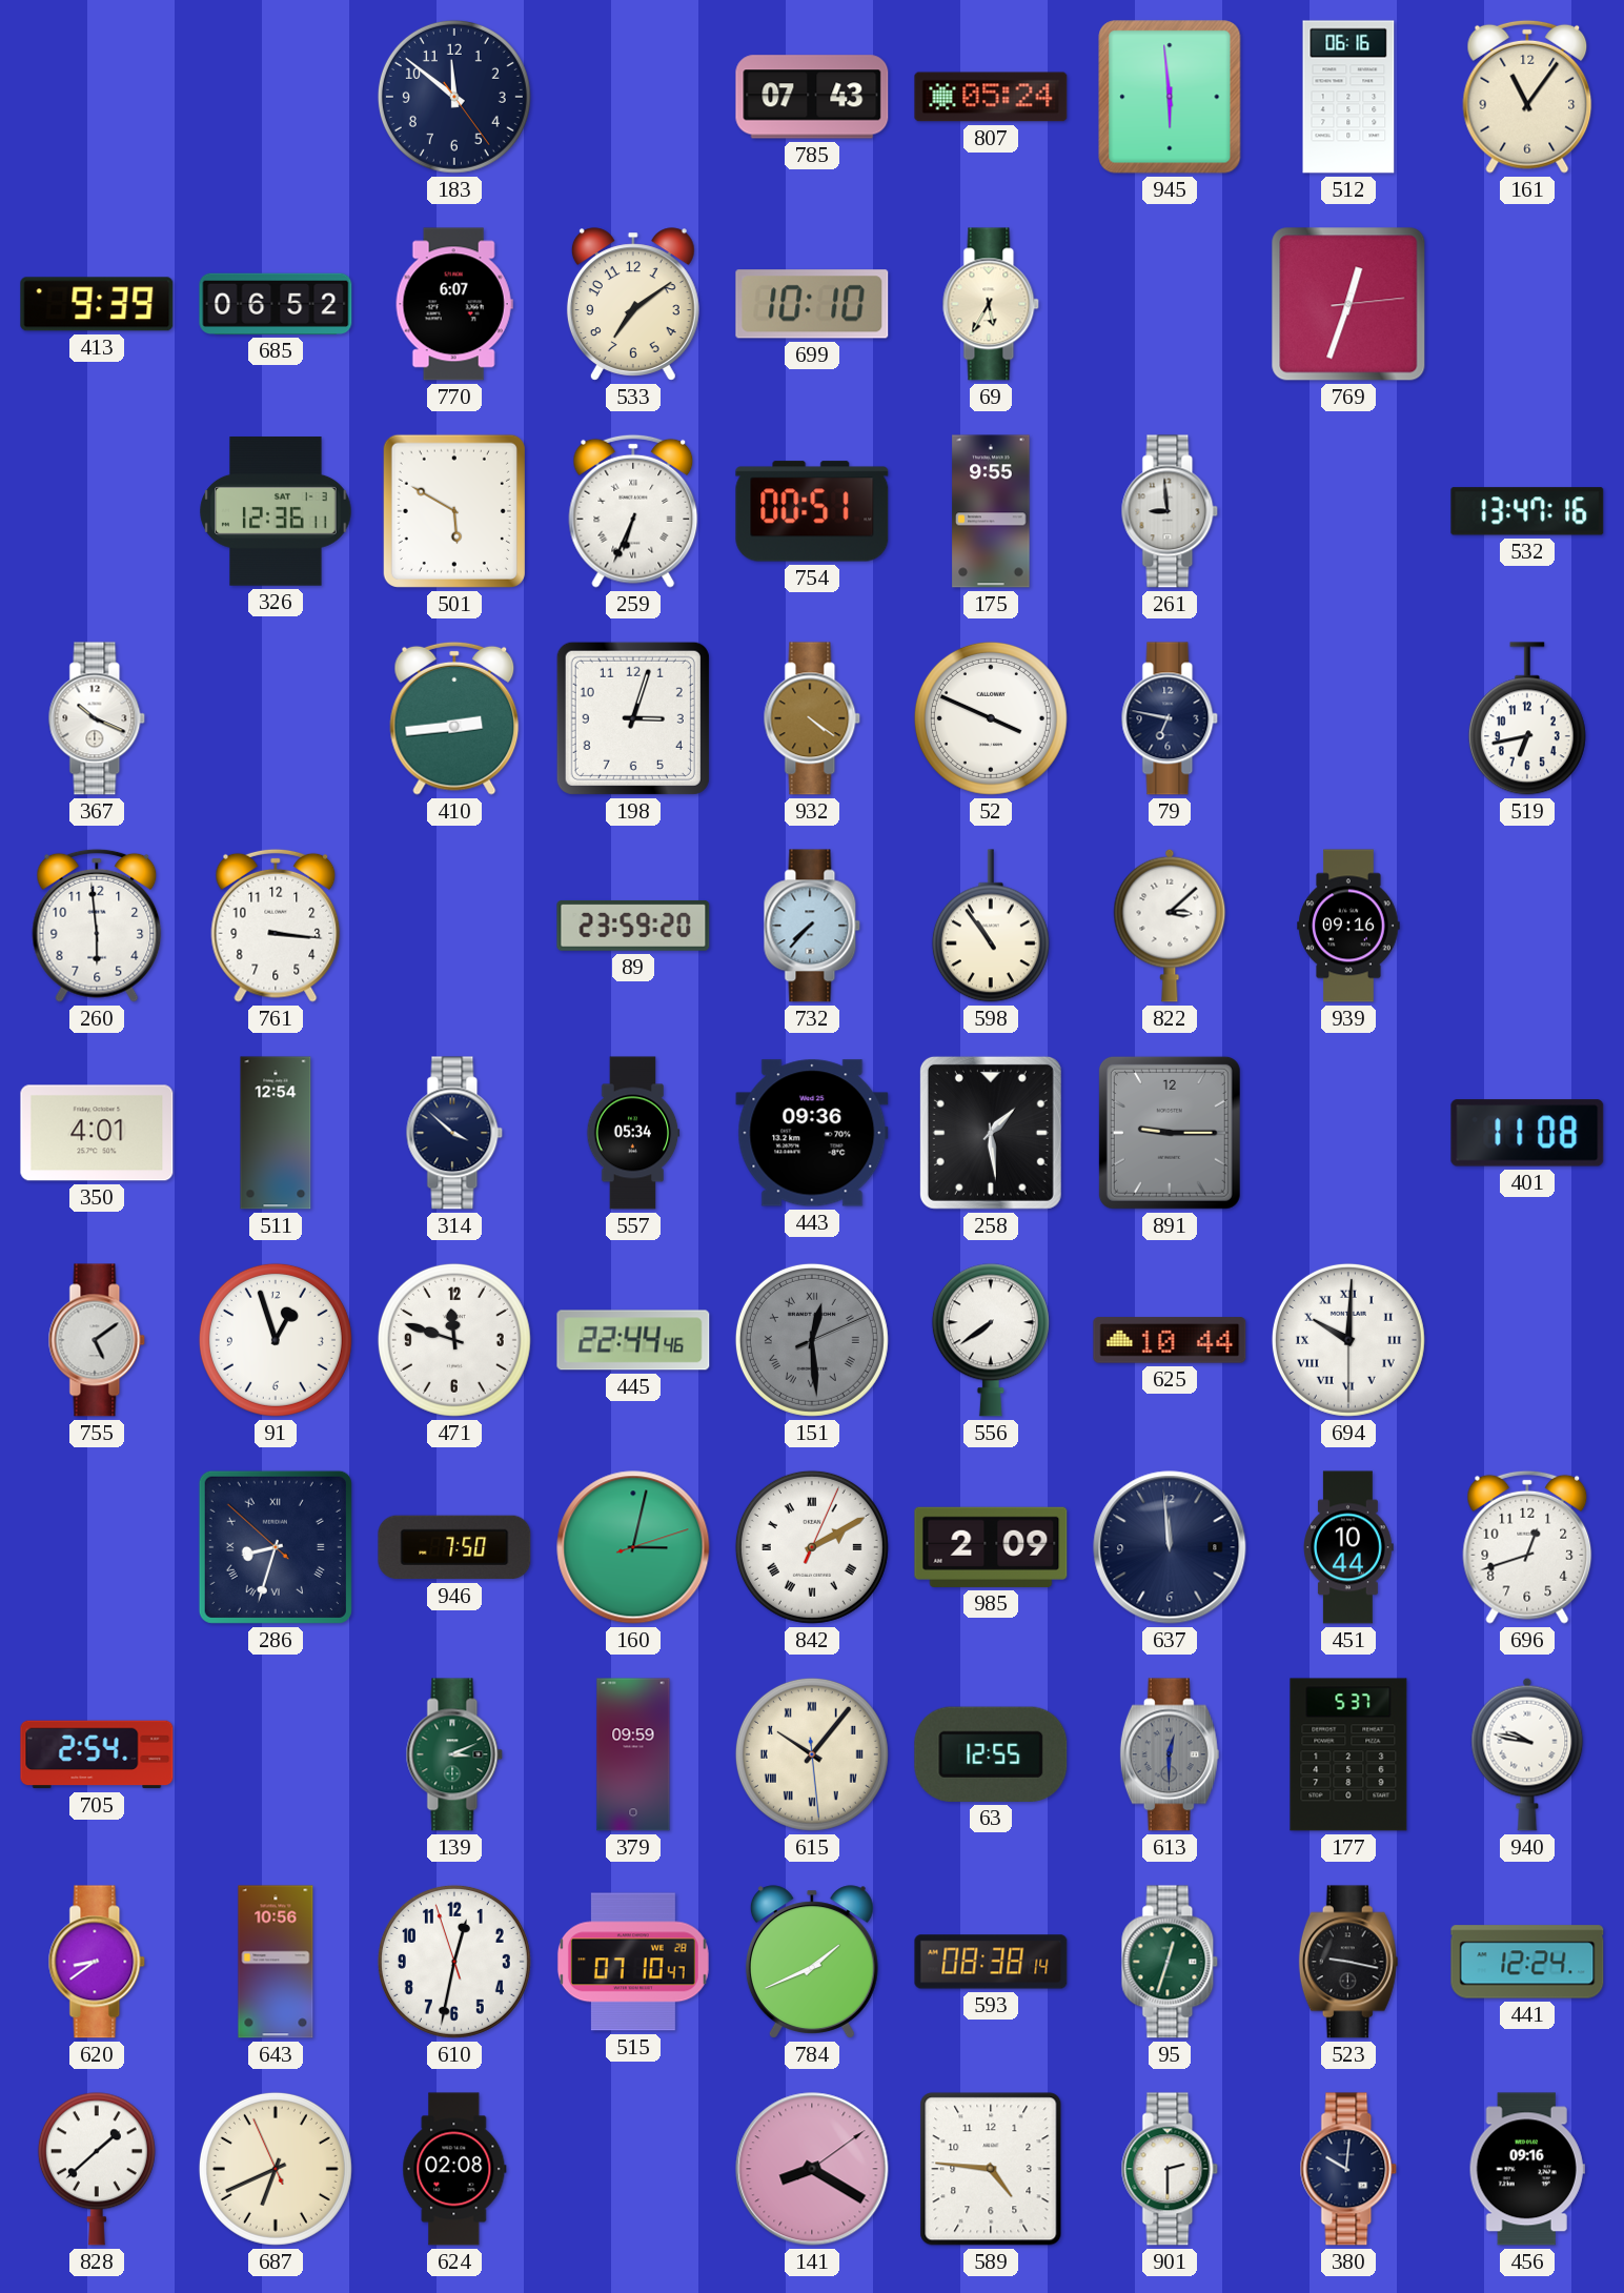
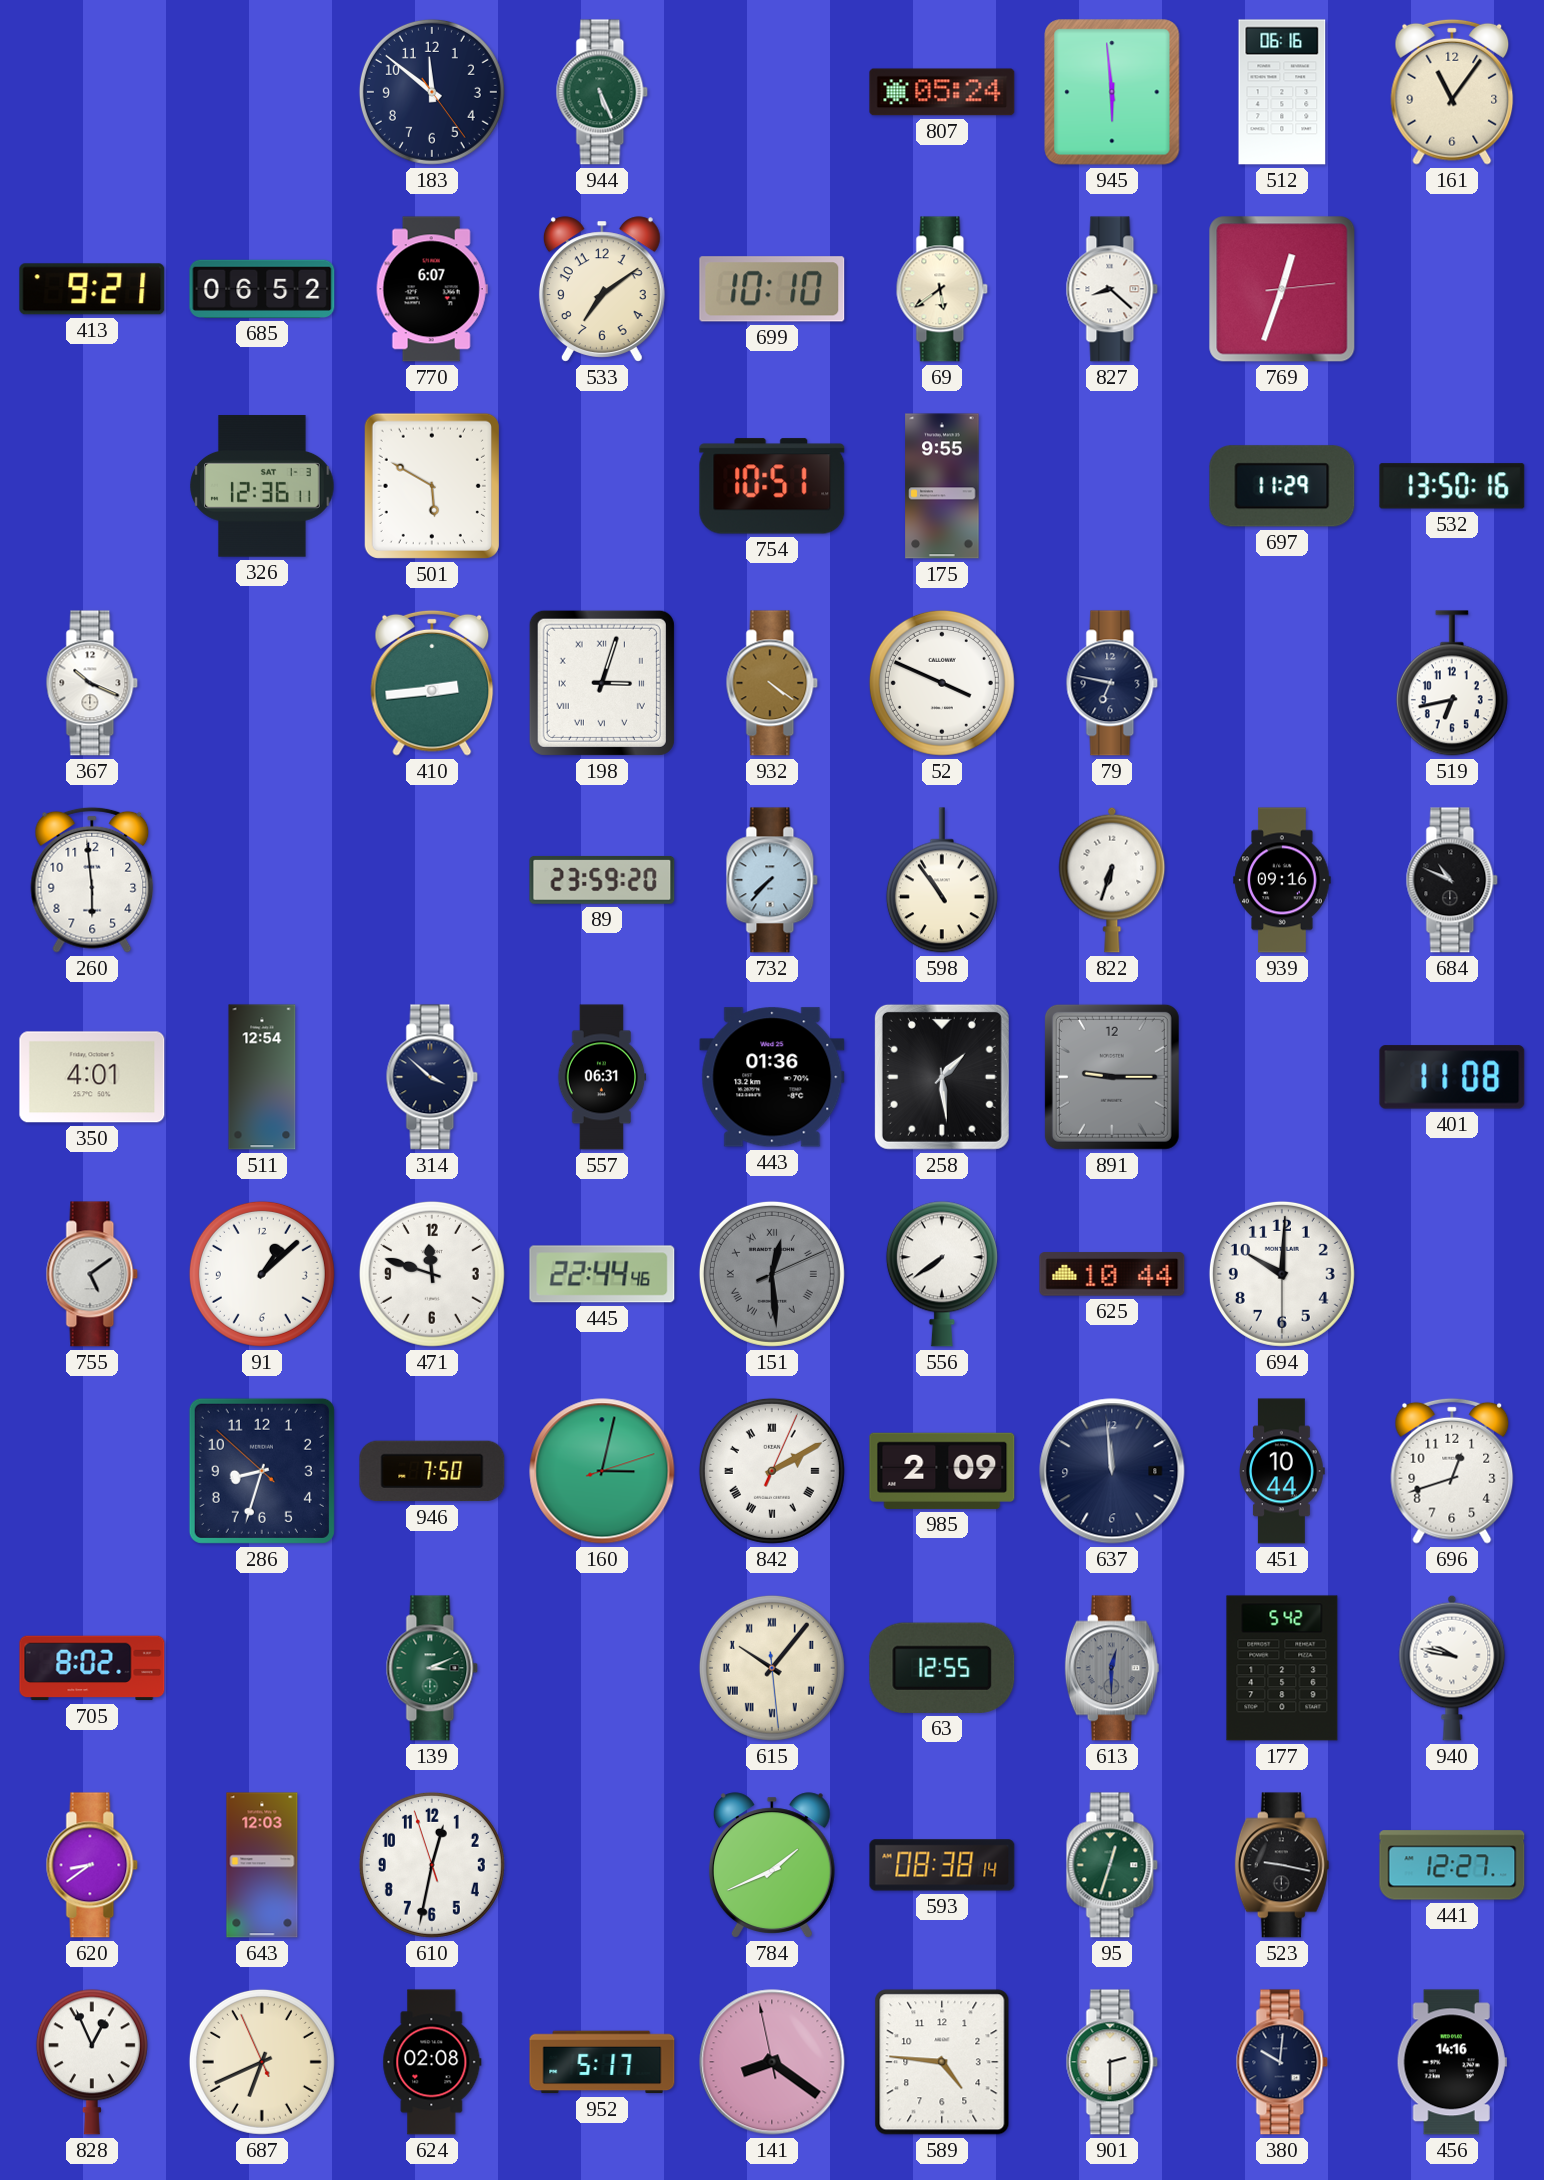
944: none -> 5:26
785: 07:43 -> none
413: 9:39 -> 9:21
69: 5:35 -> 5:39
827: none -> 8:22
259: 6:34 -> none
754: 00:51 -> 10:51
261: 8:59 -> none
697: none -> 11:29
532: 13:47 -> 13:50
198 numerals: Arabic -> Roman
761: 3:16 -> none
822: 3:08 -> 6:33
684: none -> 10:49
557: 05:34 -> 06:31
443: 09:36 -> 01:36
91: 12:57 -> 1:08
694 numerals: Roman -> Arabic
286 numerals: Roman -> Arabic
705: 2:54 -> 8:02
379: 09:59 -> none
177: 5:37 -> 5:42
643: 10:56 -> 12:03
515: 07:10 -> none
441: 12:24 -> 12:27
828: 1:38 -> 12:56
952: none -> 5:17
141: 8:20:09 -> 8:20:58
456: 09:16 -> 14:16
